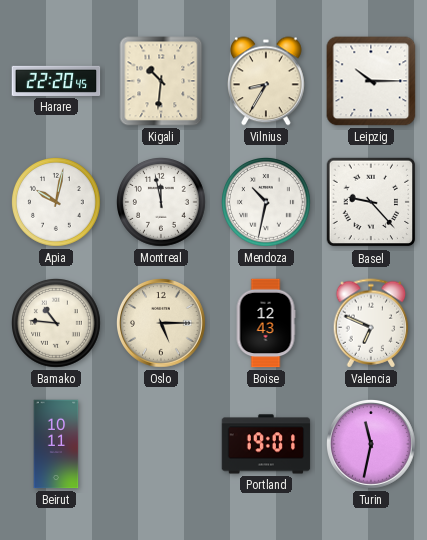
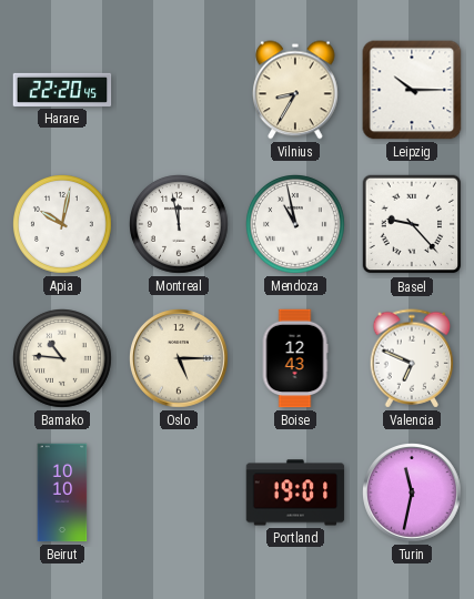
Kigali: 10:31 -> none
Mendoza: 10:32 -> 10:58
Beirut: 10:11 -> 10:10
